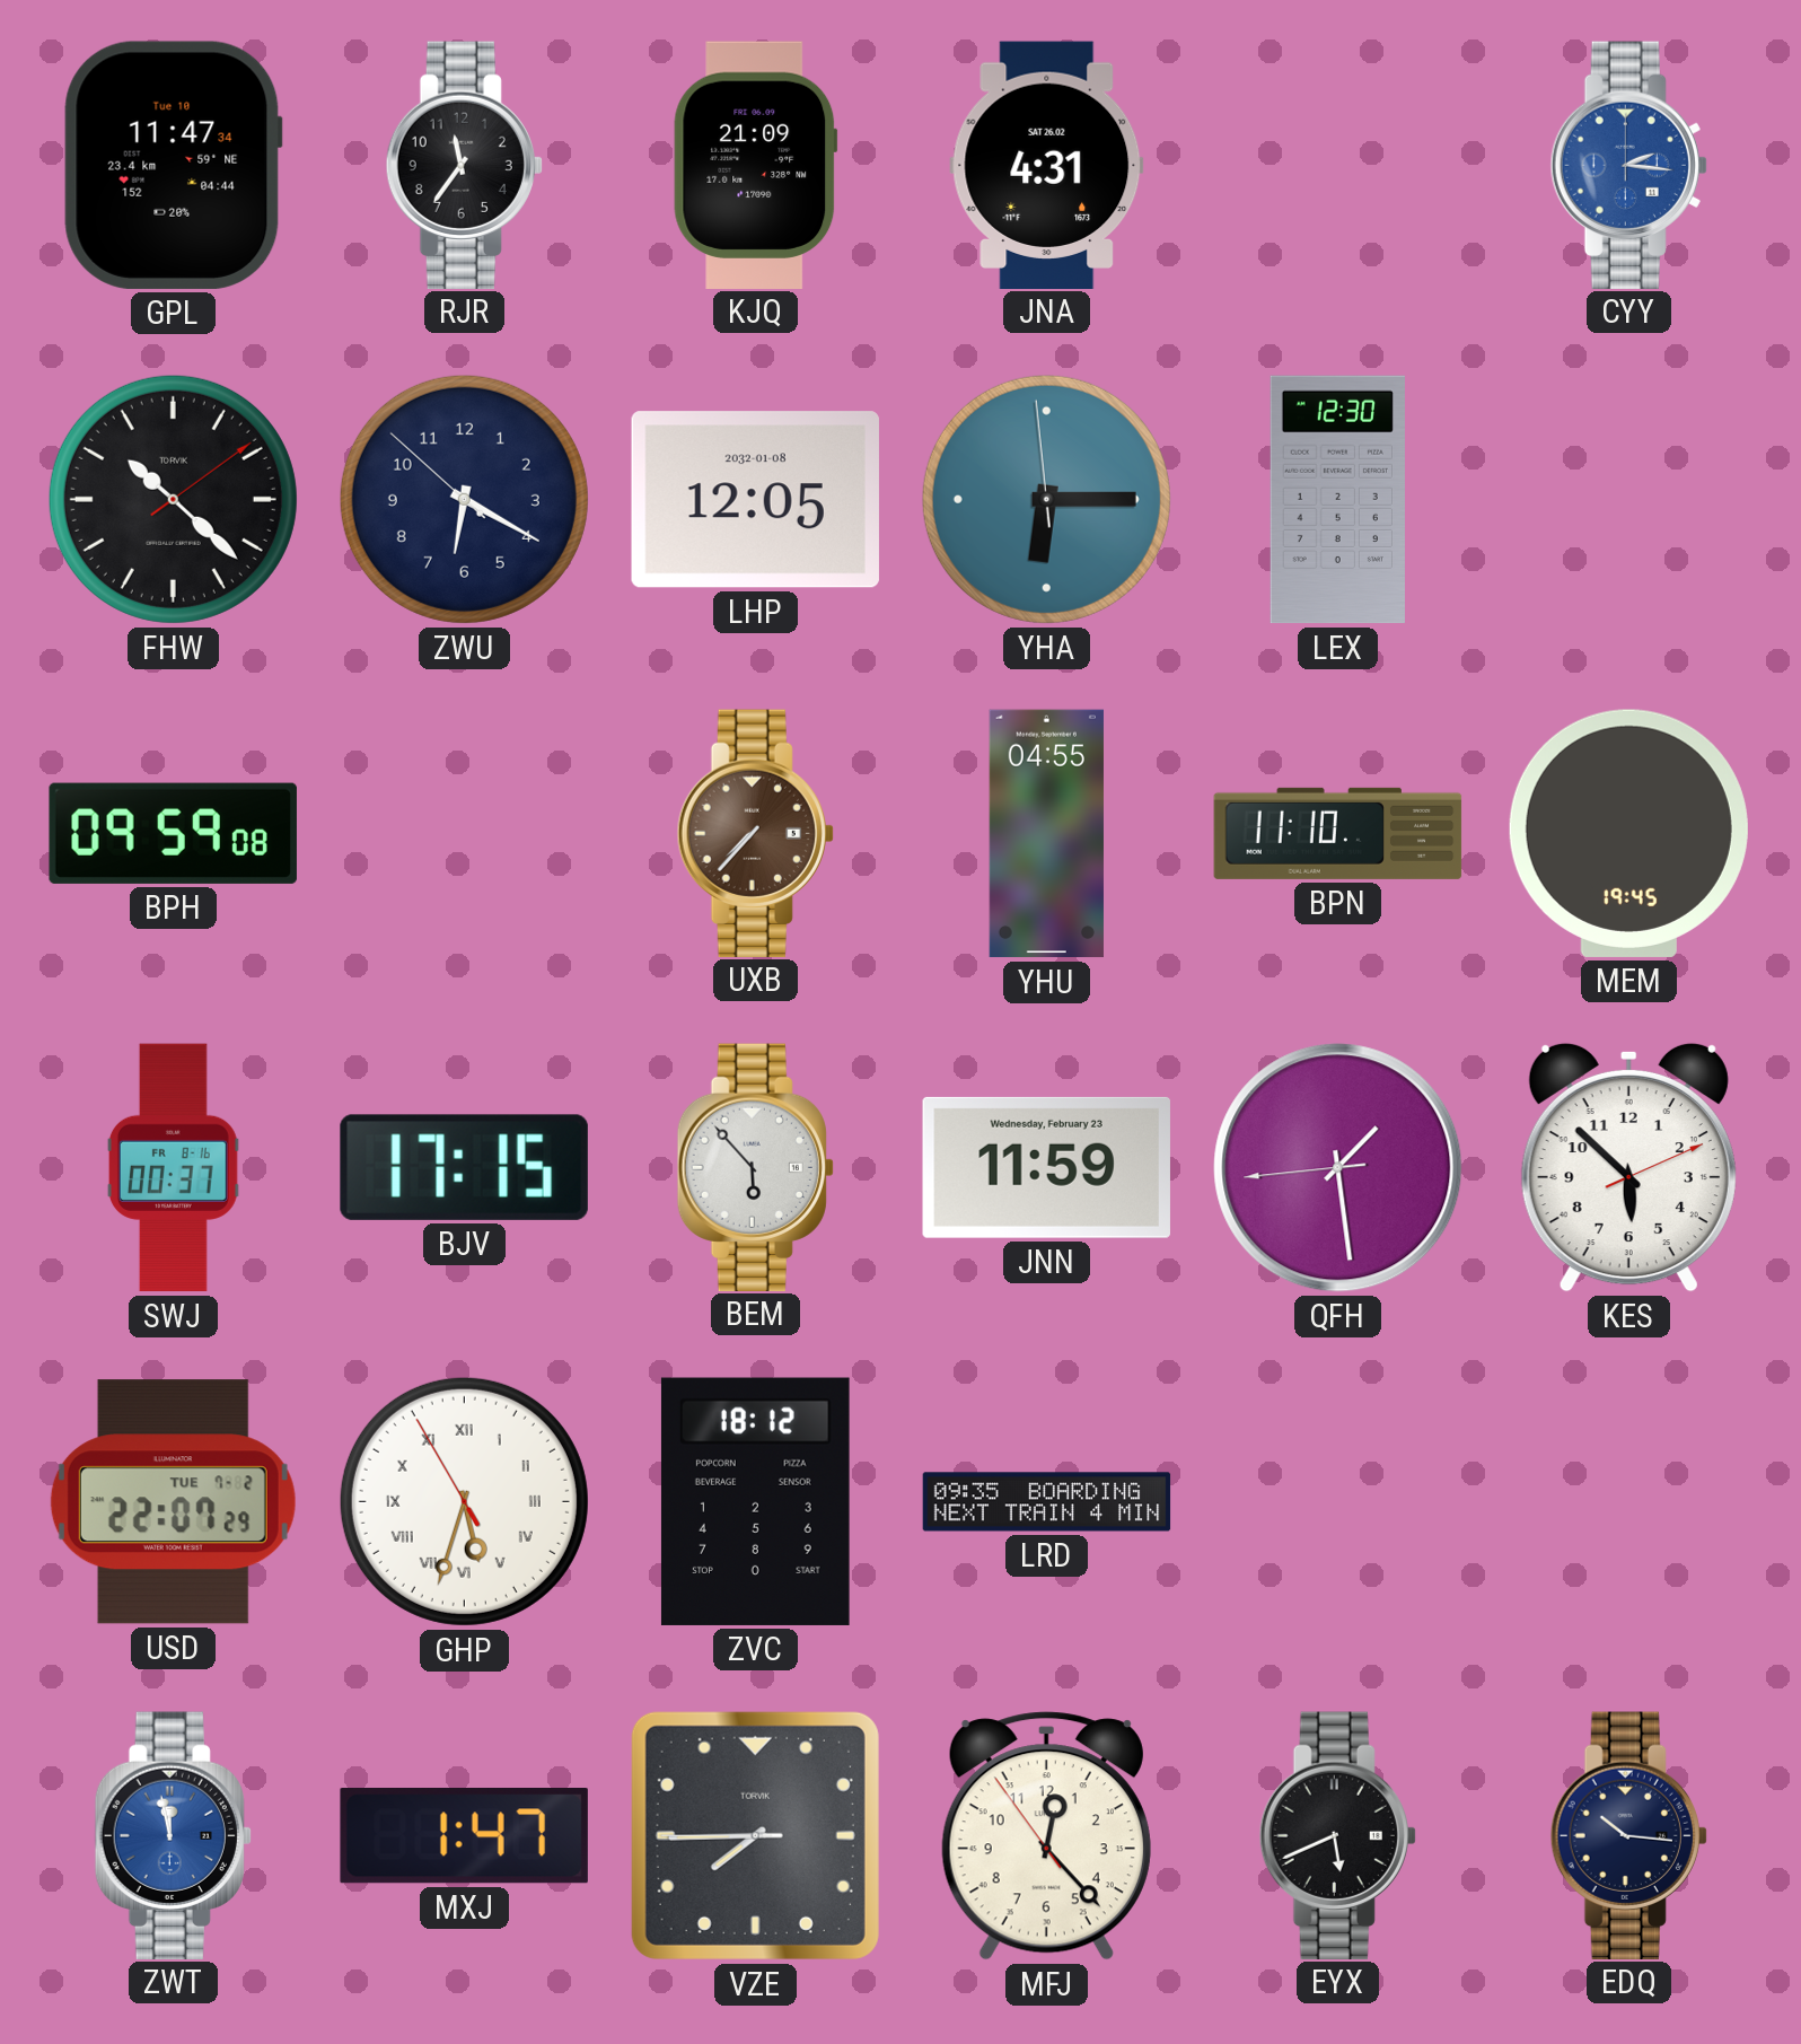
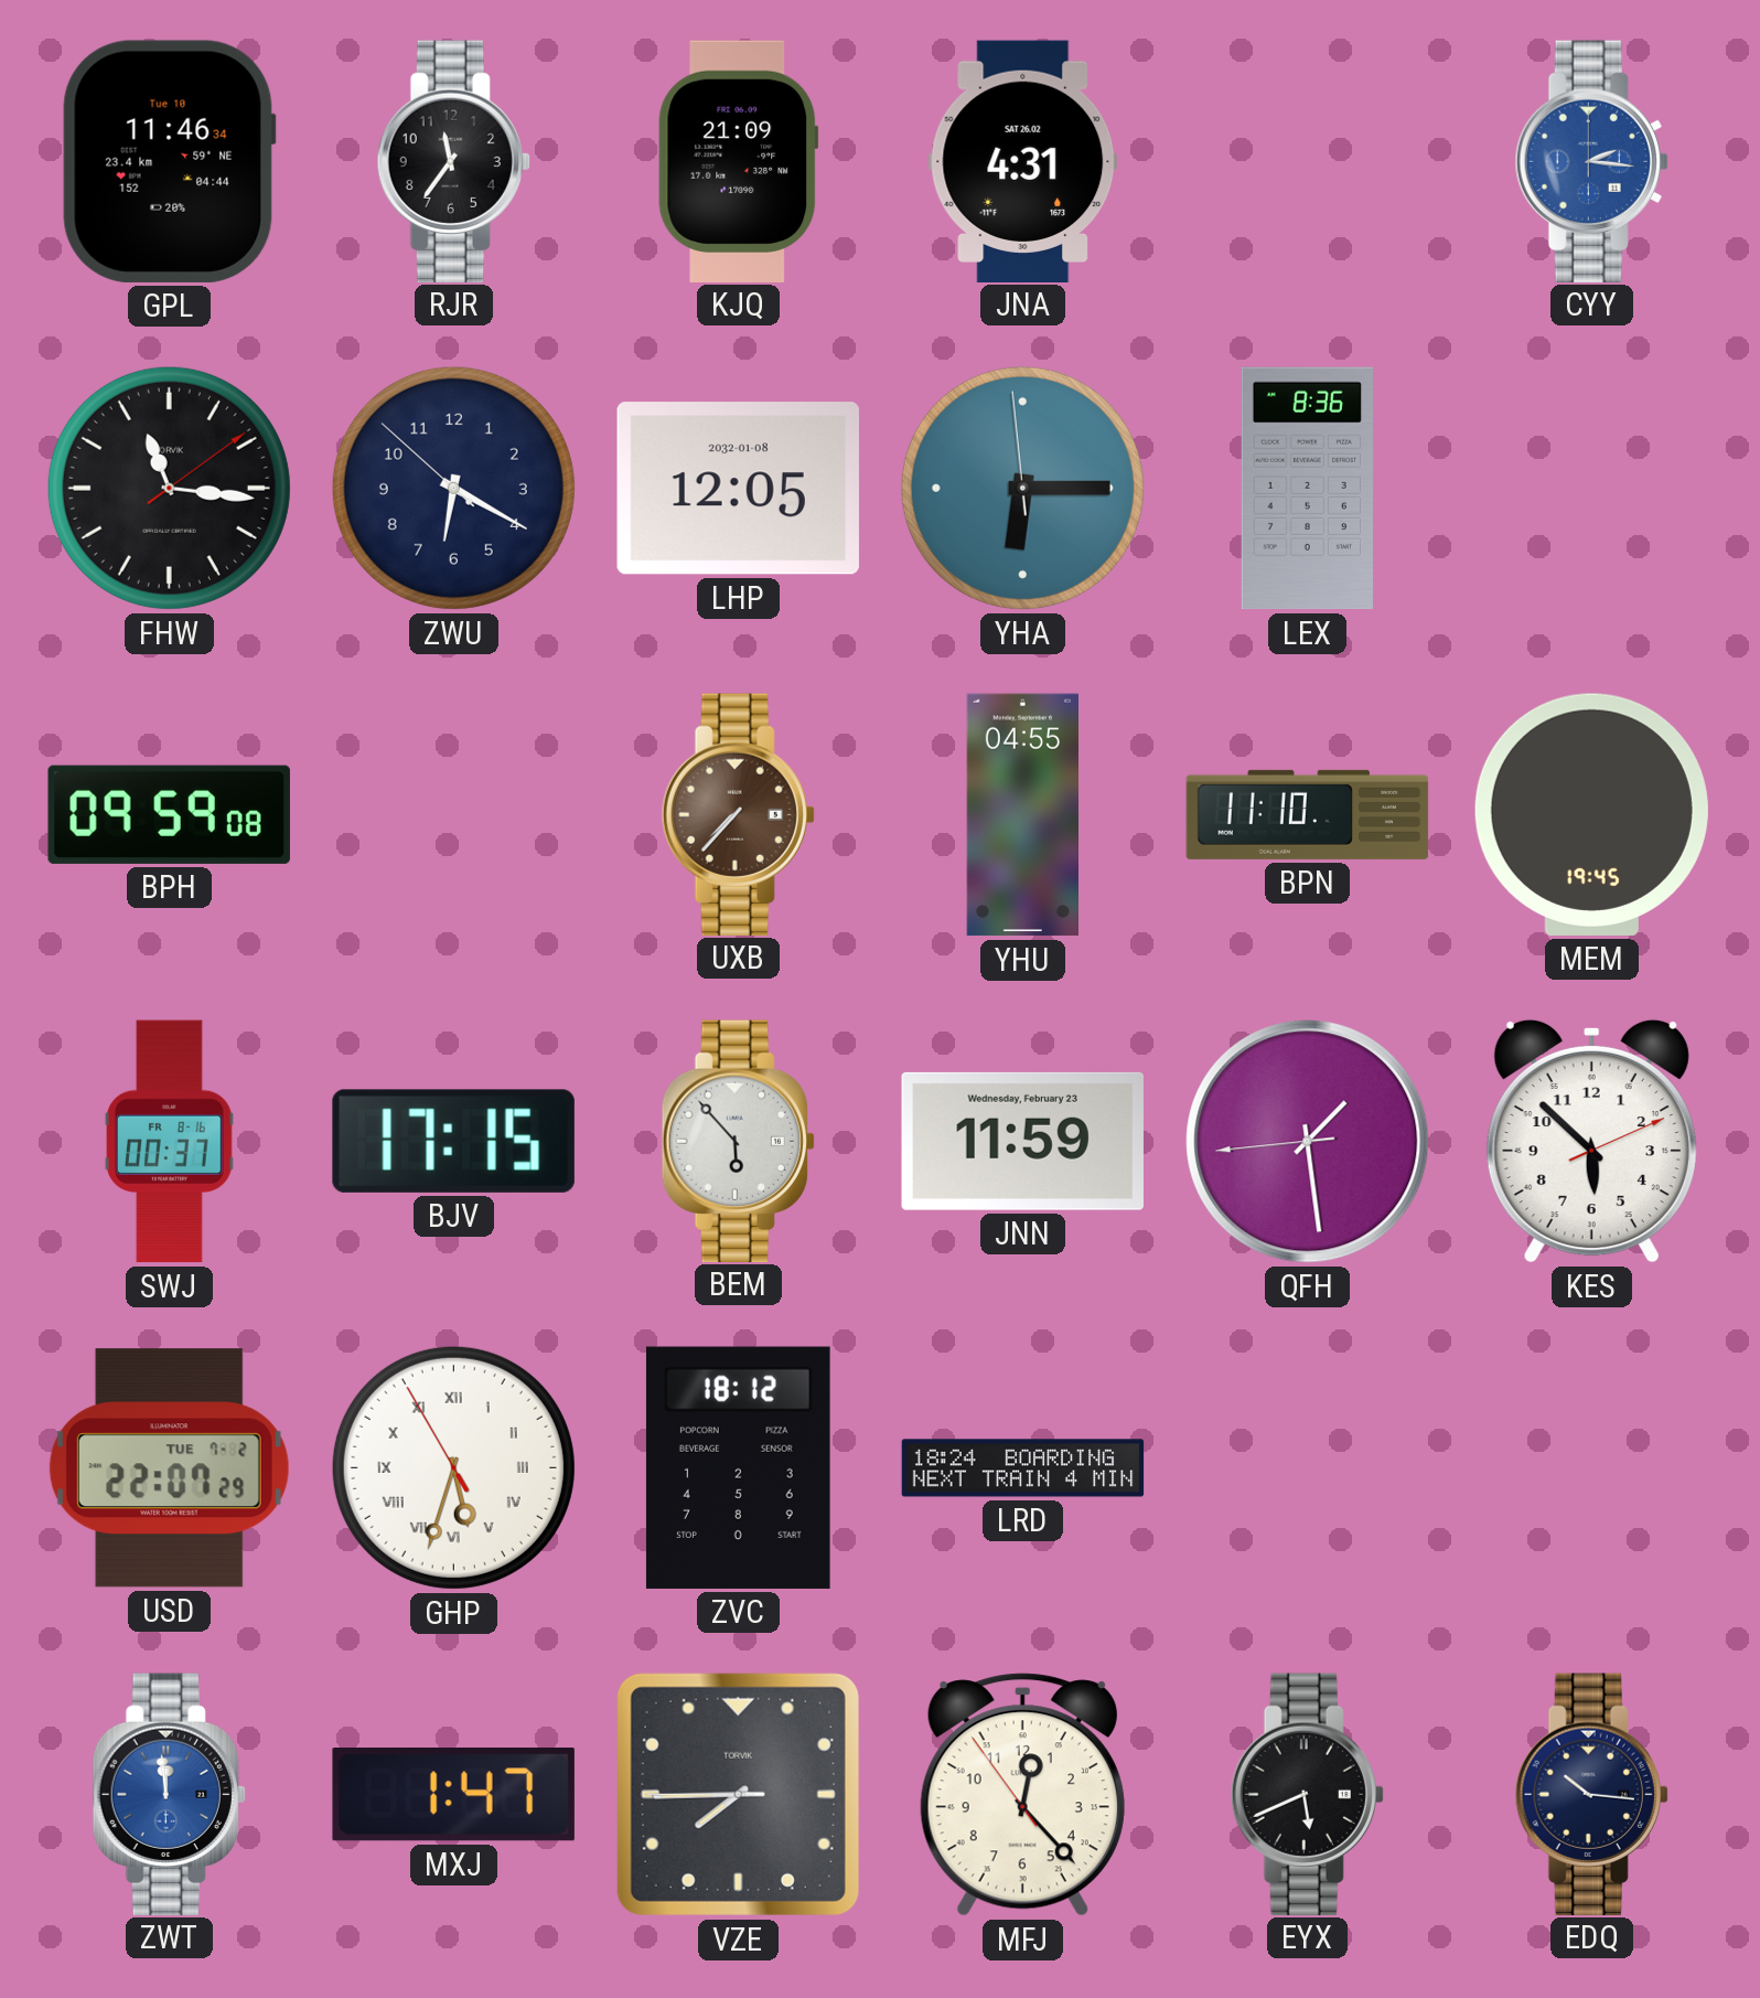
GPL: 11:47 -> 11:46
FHW: 10:22 -> 11:16
LEX: 12:30 -> 8:36
LRD: 09:35 -> 18:24
ZWT: 11:58 -> 11:59
